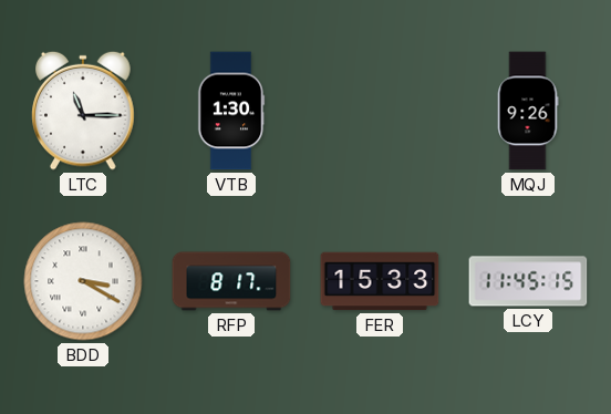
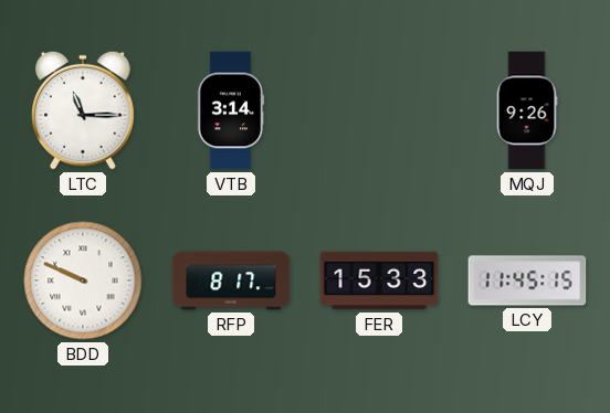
VTB: 1:30 -> 3:14
BDD: 3:20 -> 9:49
